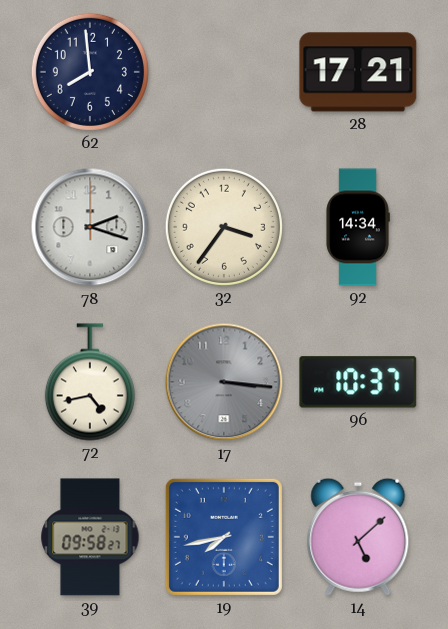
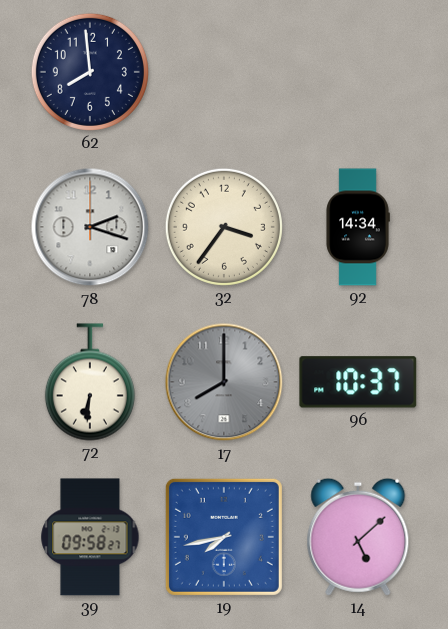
28: 17:21 -> none
72: 4:43 -> 6:31
17: 3:16 -> 8:00
